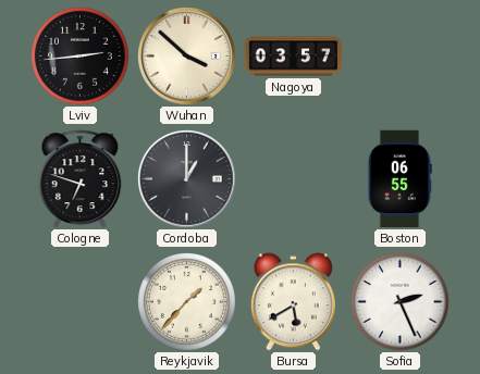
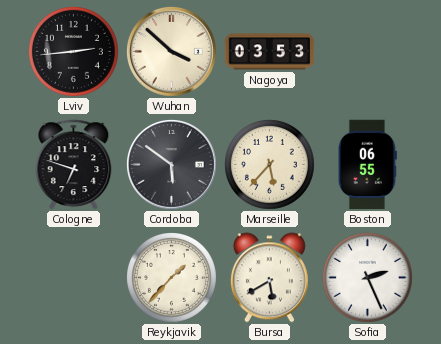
Nagoya: 03:57 -> 03:53
Cordoba: 1:00 -> 5:51
Marseille: none -> 5:37
